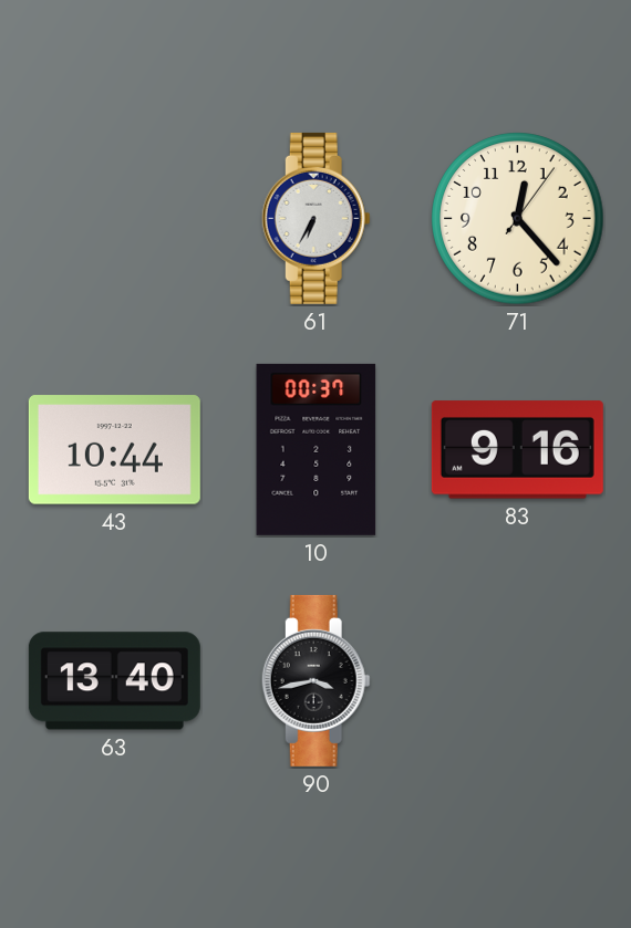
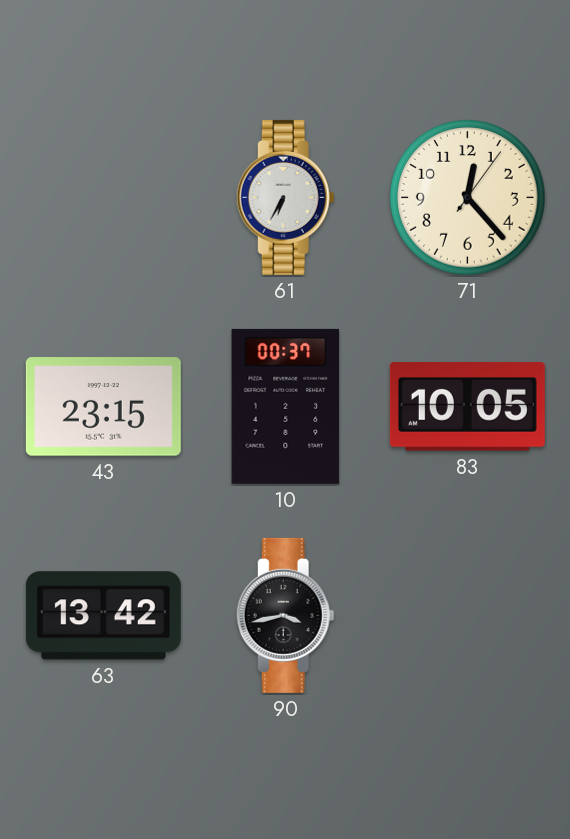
43: 10:44 -> 23:15
83: 9:16 -> 10:05
63: 13:40 -> 13:42
